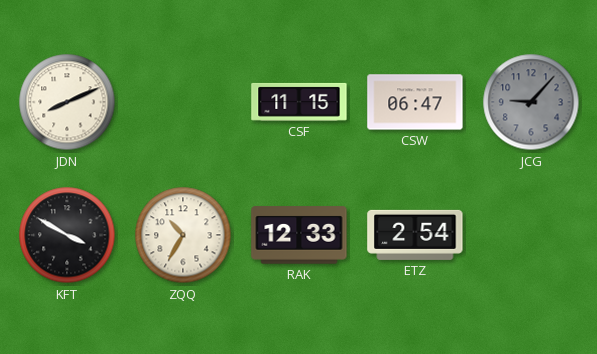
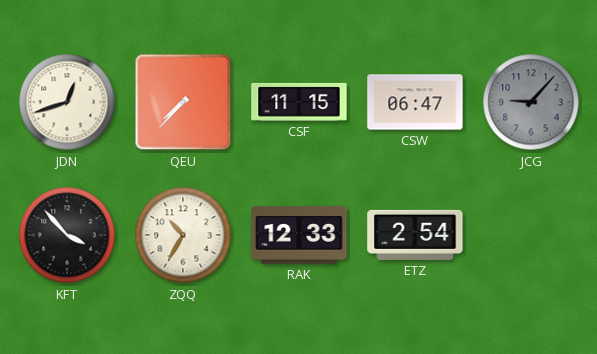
JDN: 8:11 -> 12:42
QEU: none -> 7:37
KFT: 3:50 -> 3:53
